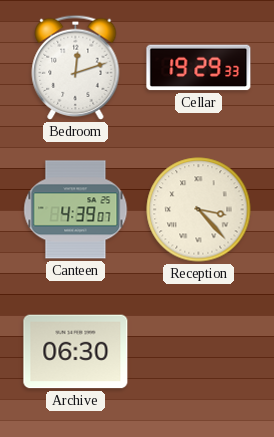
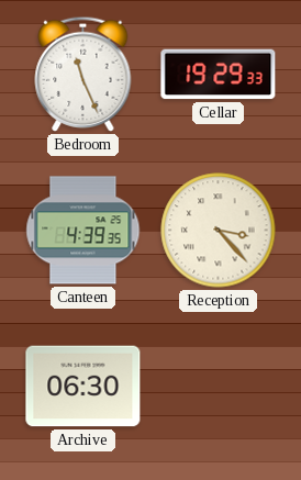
Bedroom: 12:12 -> 11:26
Canteen: 4:39:07 -> 4:39:35
